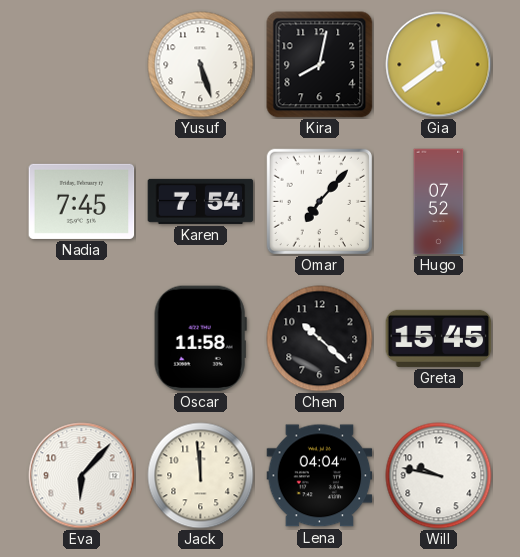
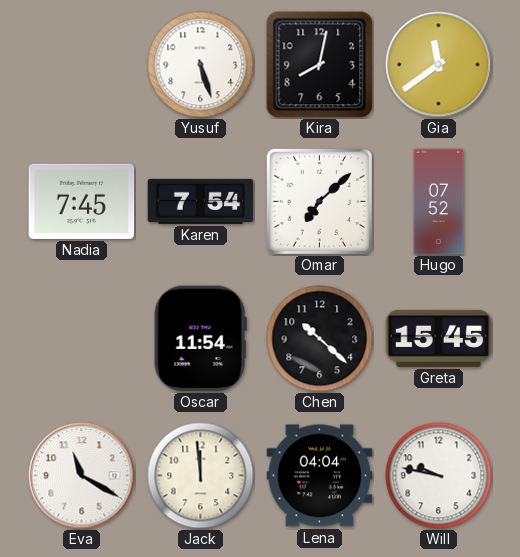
Omar: 7:07 -> 7:08
Oscar: 11:58 -> 11:54
Eva: 6:07 -> 11:20
